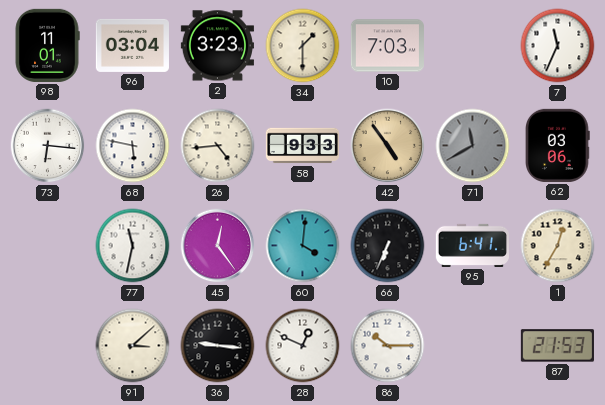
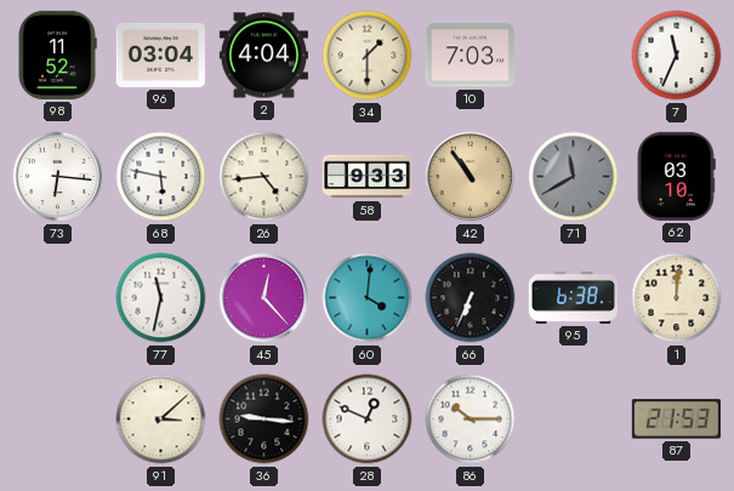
98: 11:01 -> 11:52
2: 3:23 -> 4:04
42: 4:54 -> 10:54
62: 03:06 -> 03:10
45: 12:24 -> 12:23
95: 6:41 -> 6:38
1: 12:35 -> 12:01
